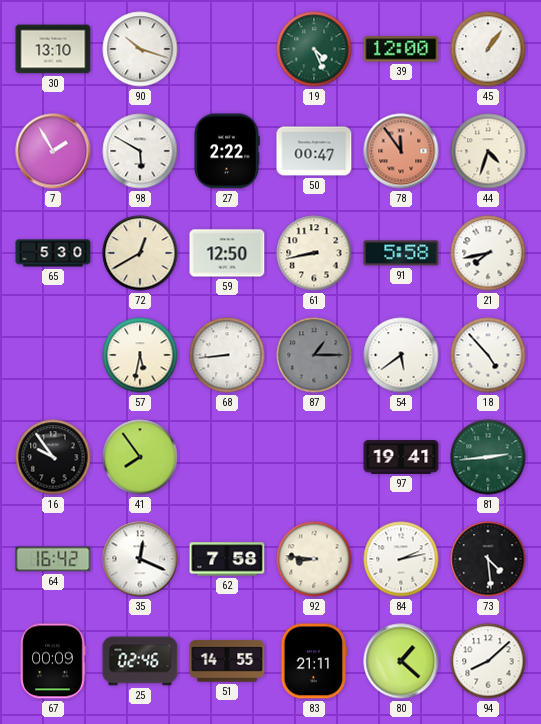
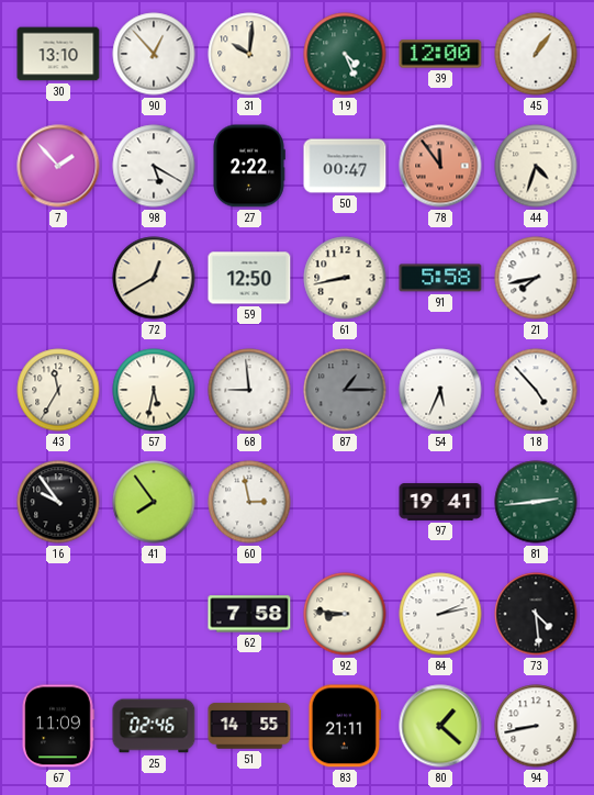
90: 10:18 -> 12:53
31: none -> 10:01
7: 1:55 -> 1:53
98: 5:50 -> 5:20
65: 5:30 -> none
43: none -> 11:35
68: 8:44 -> 8:59
54: 5:39 -> 5:34
60: none -> 2:58
64: 16:42 -> none
35: 12:19 -> none
67: 00:09 -> 11:09
94: 8:08 -> 8:43
